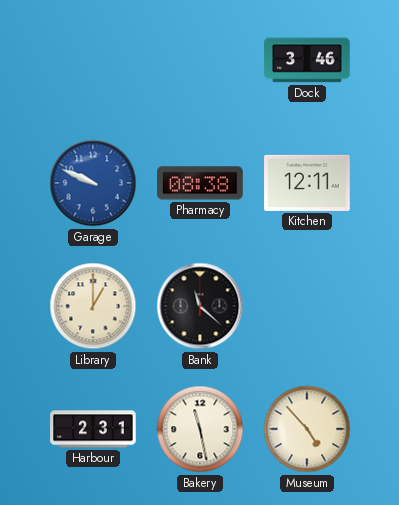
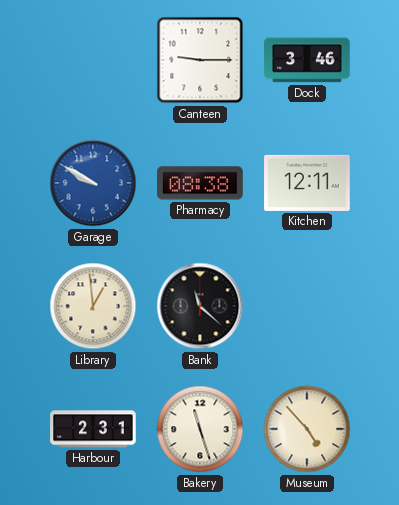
Canteen: none -> 9:15
Garage: 9:49 -> 9:50
Library: 1:00 -> 12:59
Bakery: 11:28 -> 11:27
